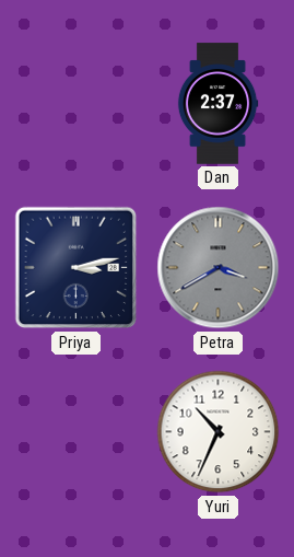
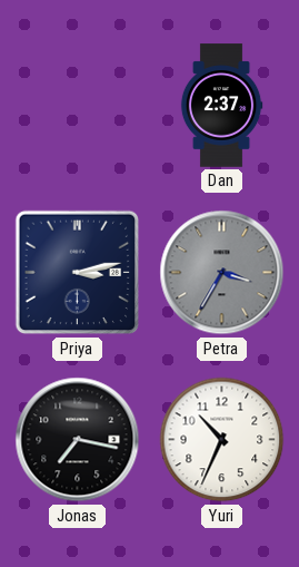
Petra: 3:40 -> 3:35
Jonas: none -> 7:17
